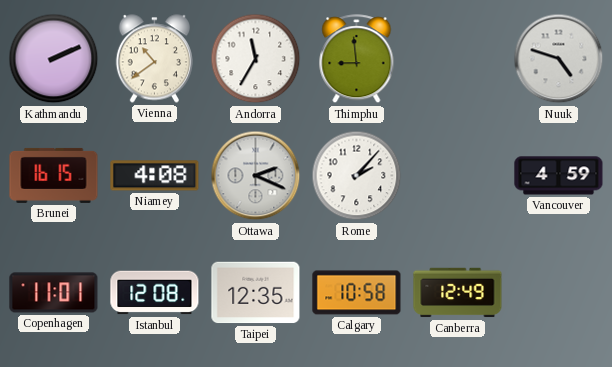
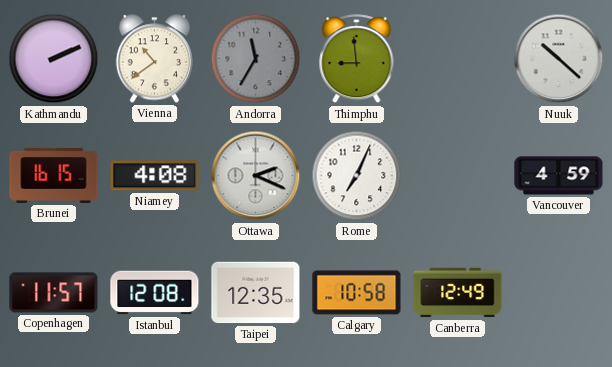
Andorra dial: white -> grey
Nuuk: 4:48 -> 10:22
Rome: 2:07 -> 7:04
Copenhagen: 11:01 -> 11:57
